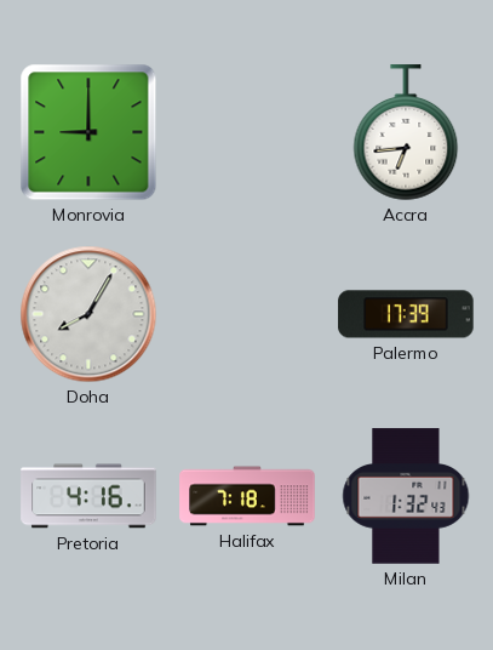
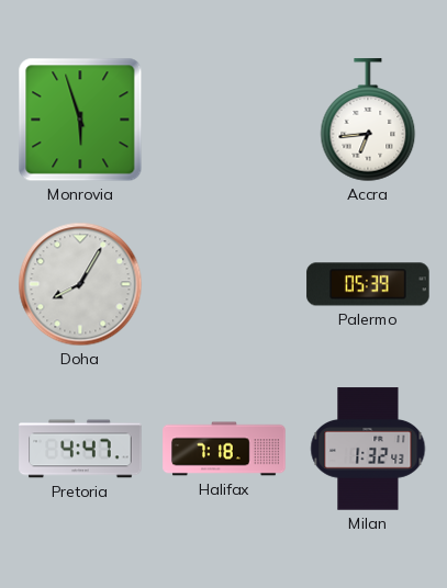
Monrovia: 9:00 -> 5:57
Palermo: 17:39 -> 05:39
Pretoria: 4:16 -> 4:47
